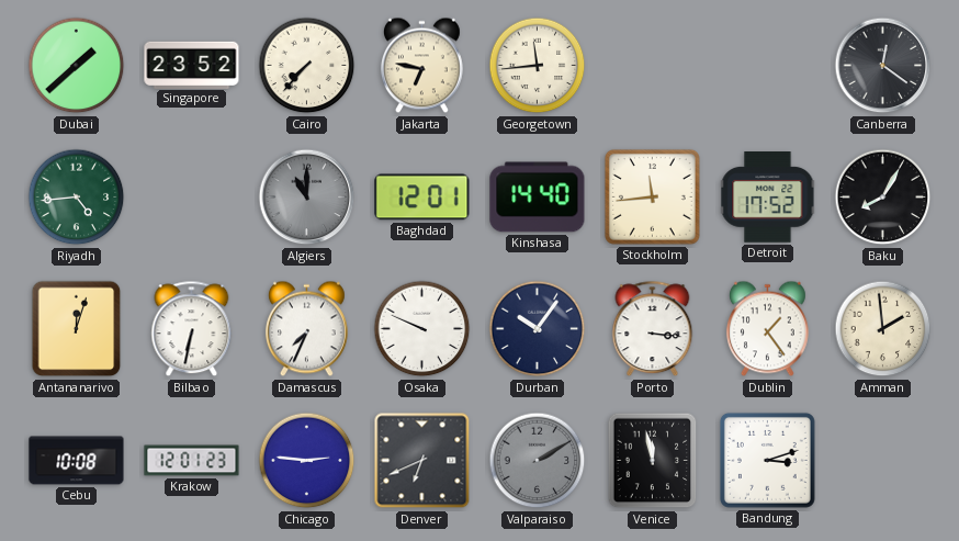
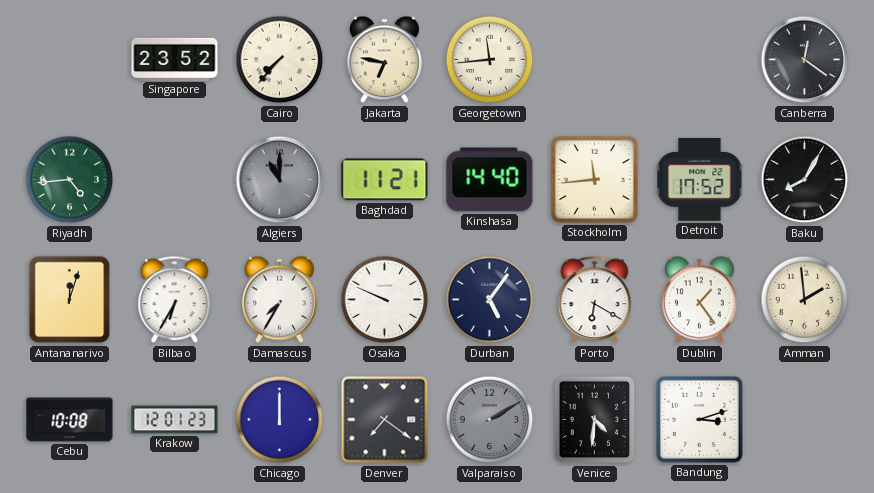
Dubai: 1:38 -> none
Baghdad: 12:01 -> 11:21
Bilbao: 6:32 -> 6:35
Damascus: 7:34 -> 7:35
Durban: 10:06 -> 5:06
Porto: 3:16 -> 6:20
Chicago: 2:46 -> 12:00
Denver: 6:41 -> 7:21
Venice: 11:58 -> 4:31
